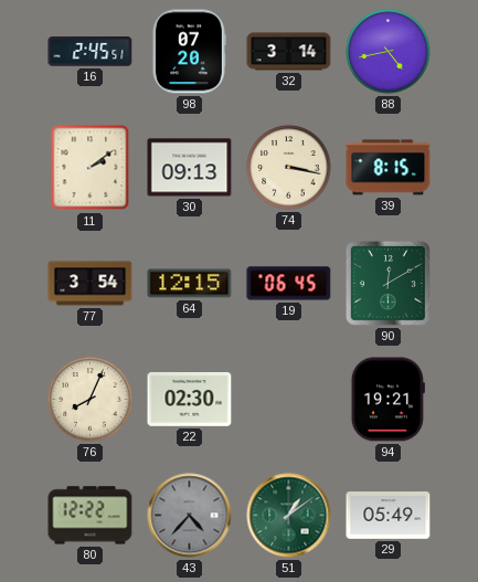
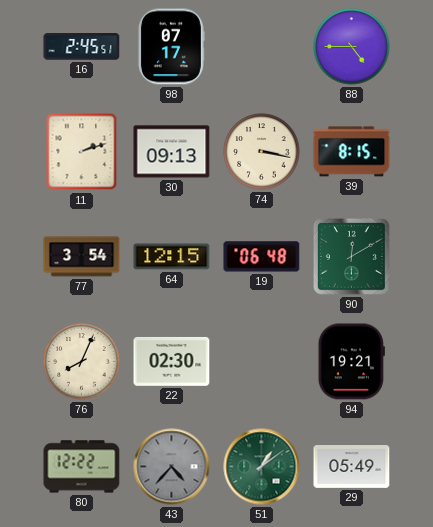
98: 07:20 -> 07:17
32: 3:14 -> none
88: 4:43 -> 4:45
11: 2:09 -> 2:12
19: 06:45 -> 06:48
